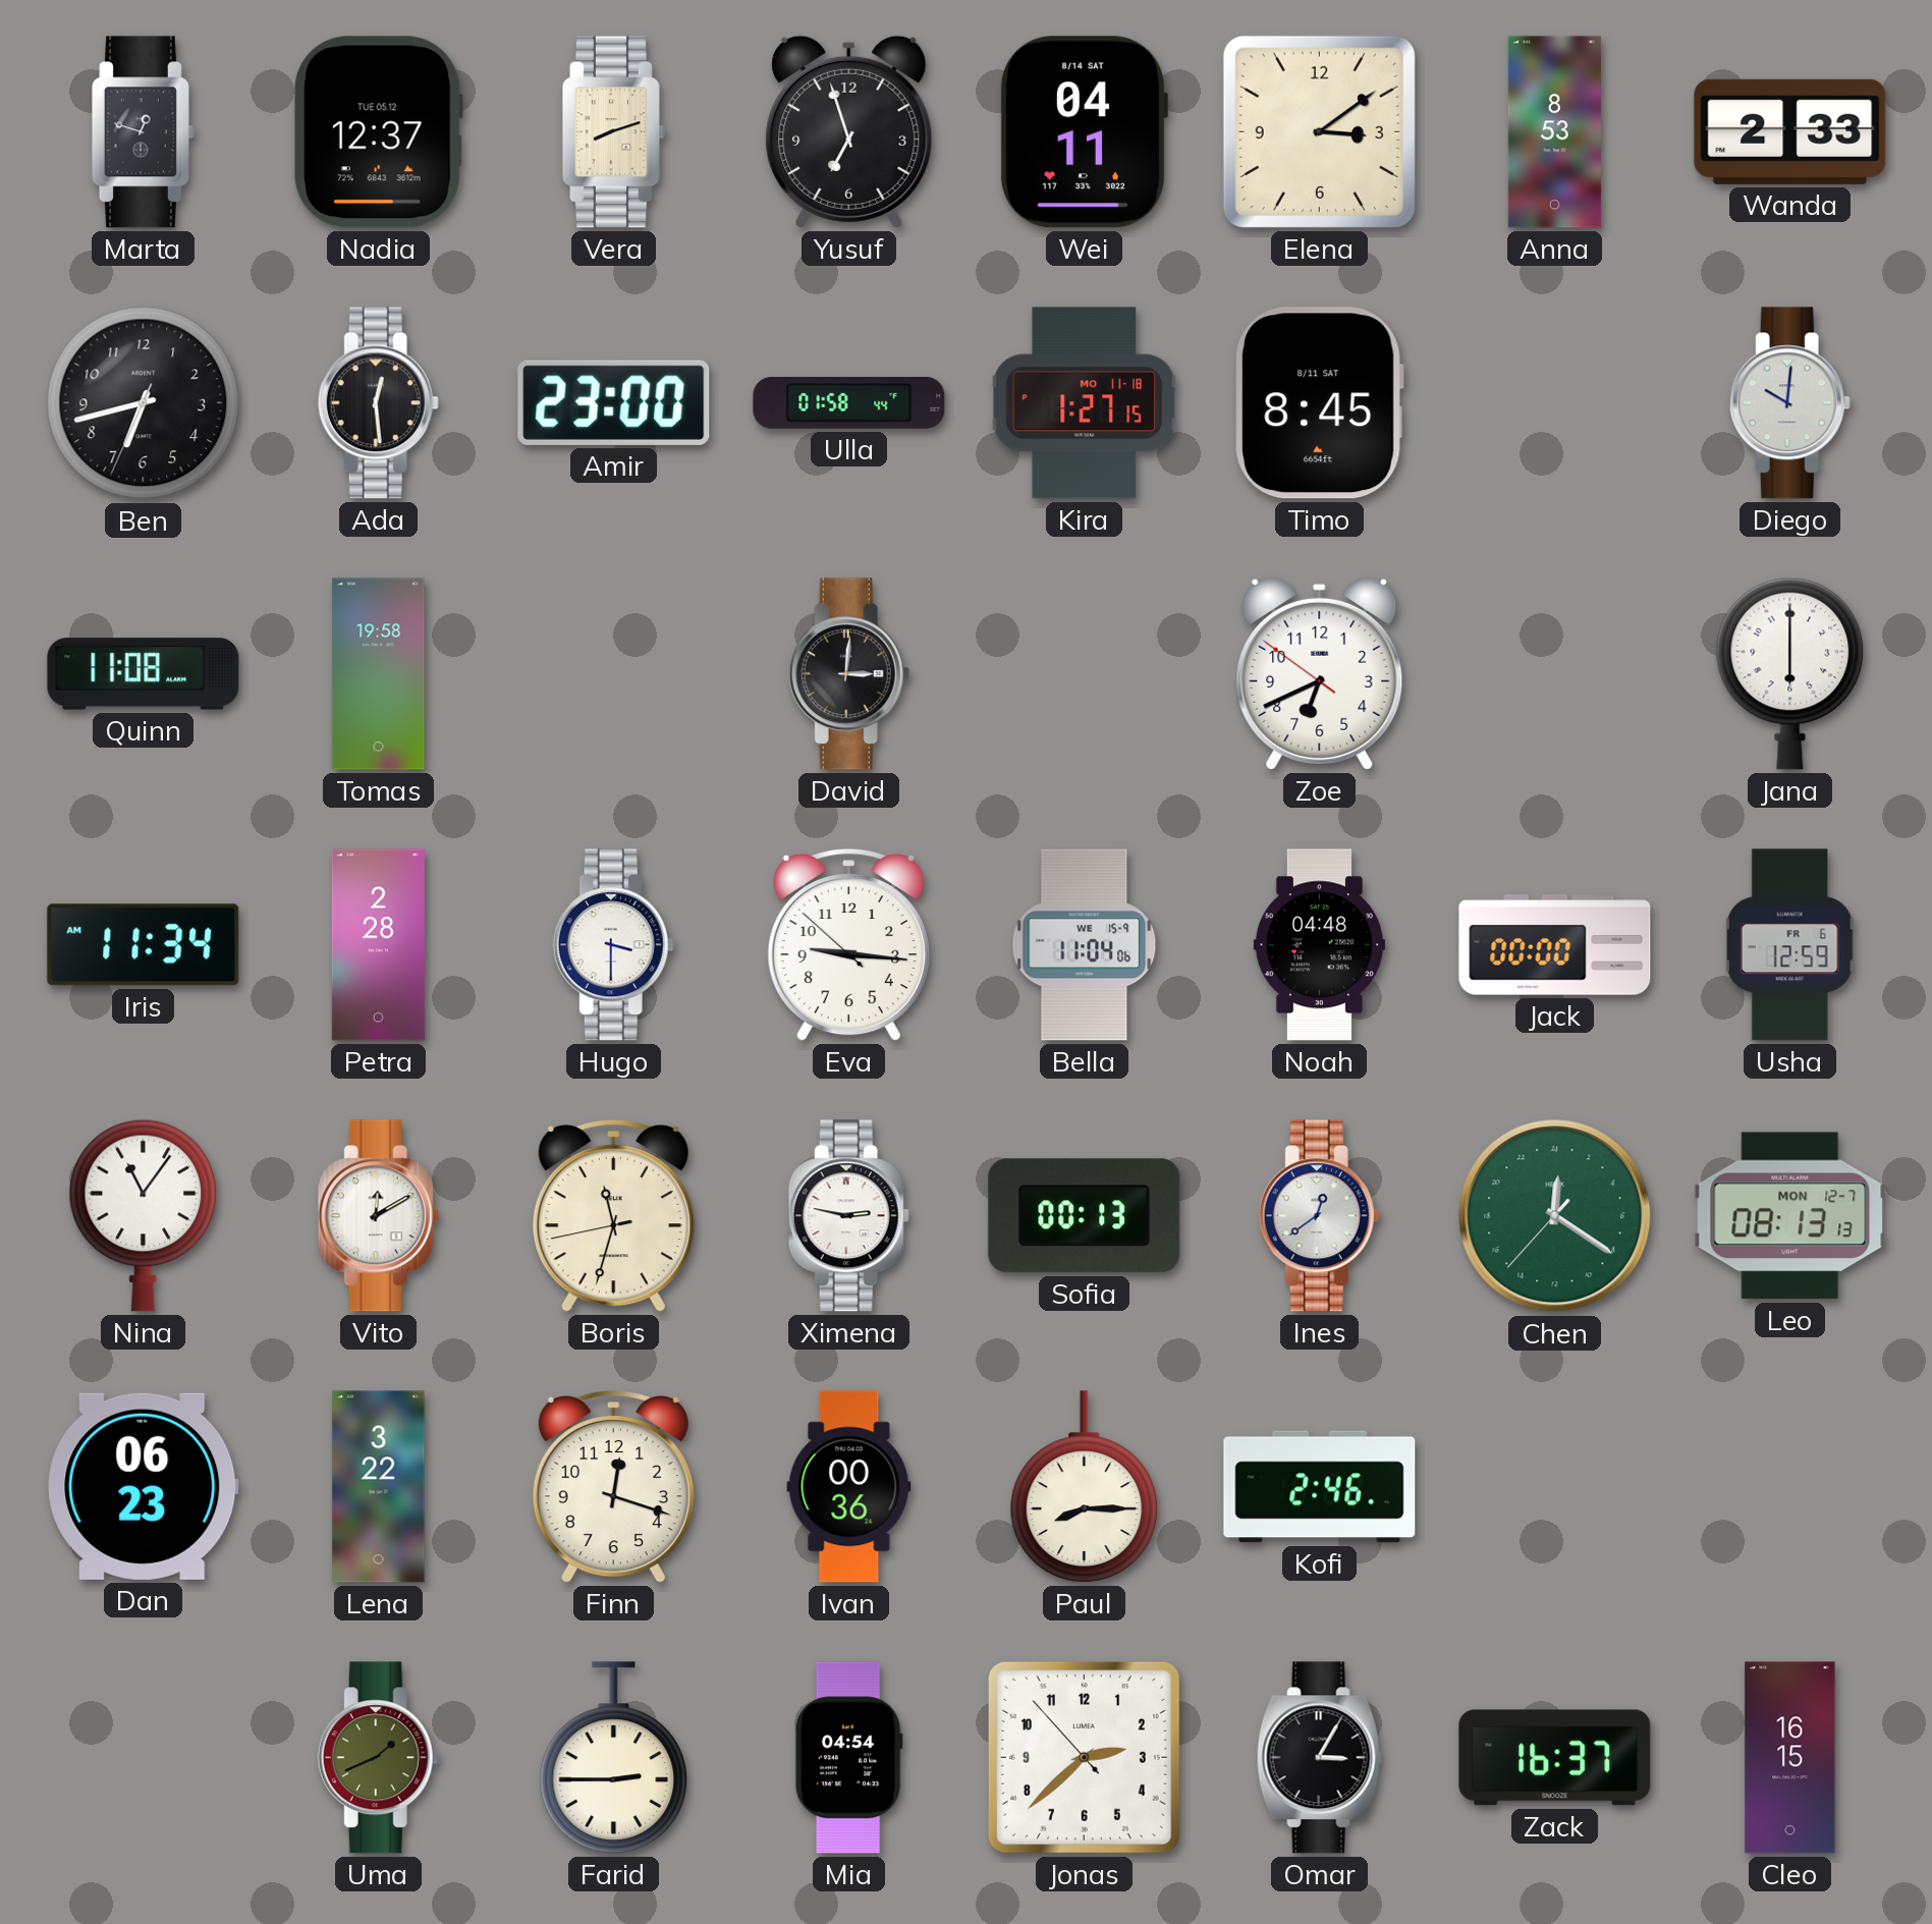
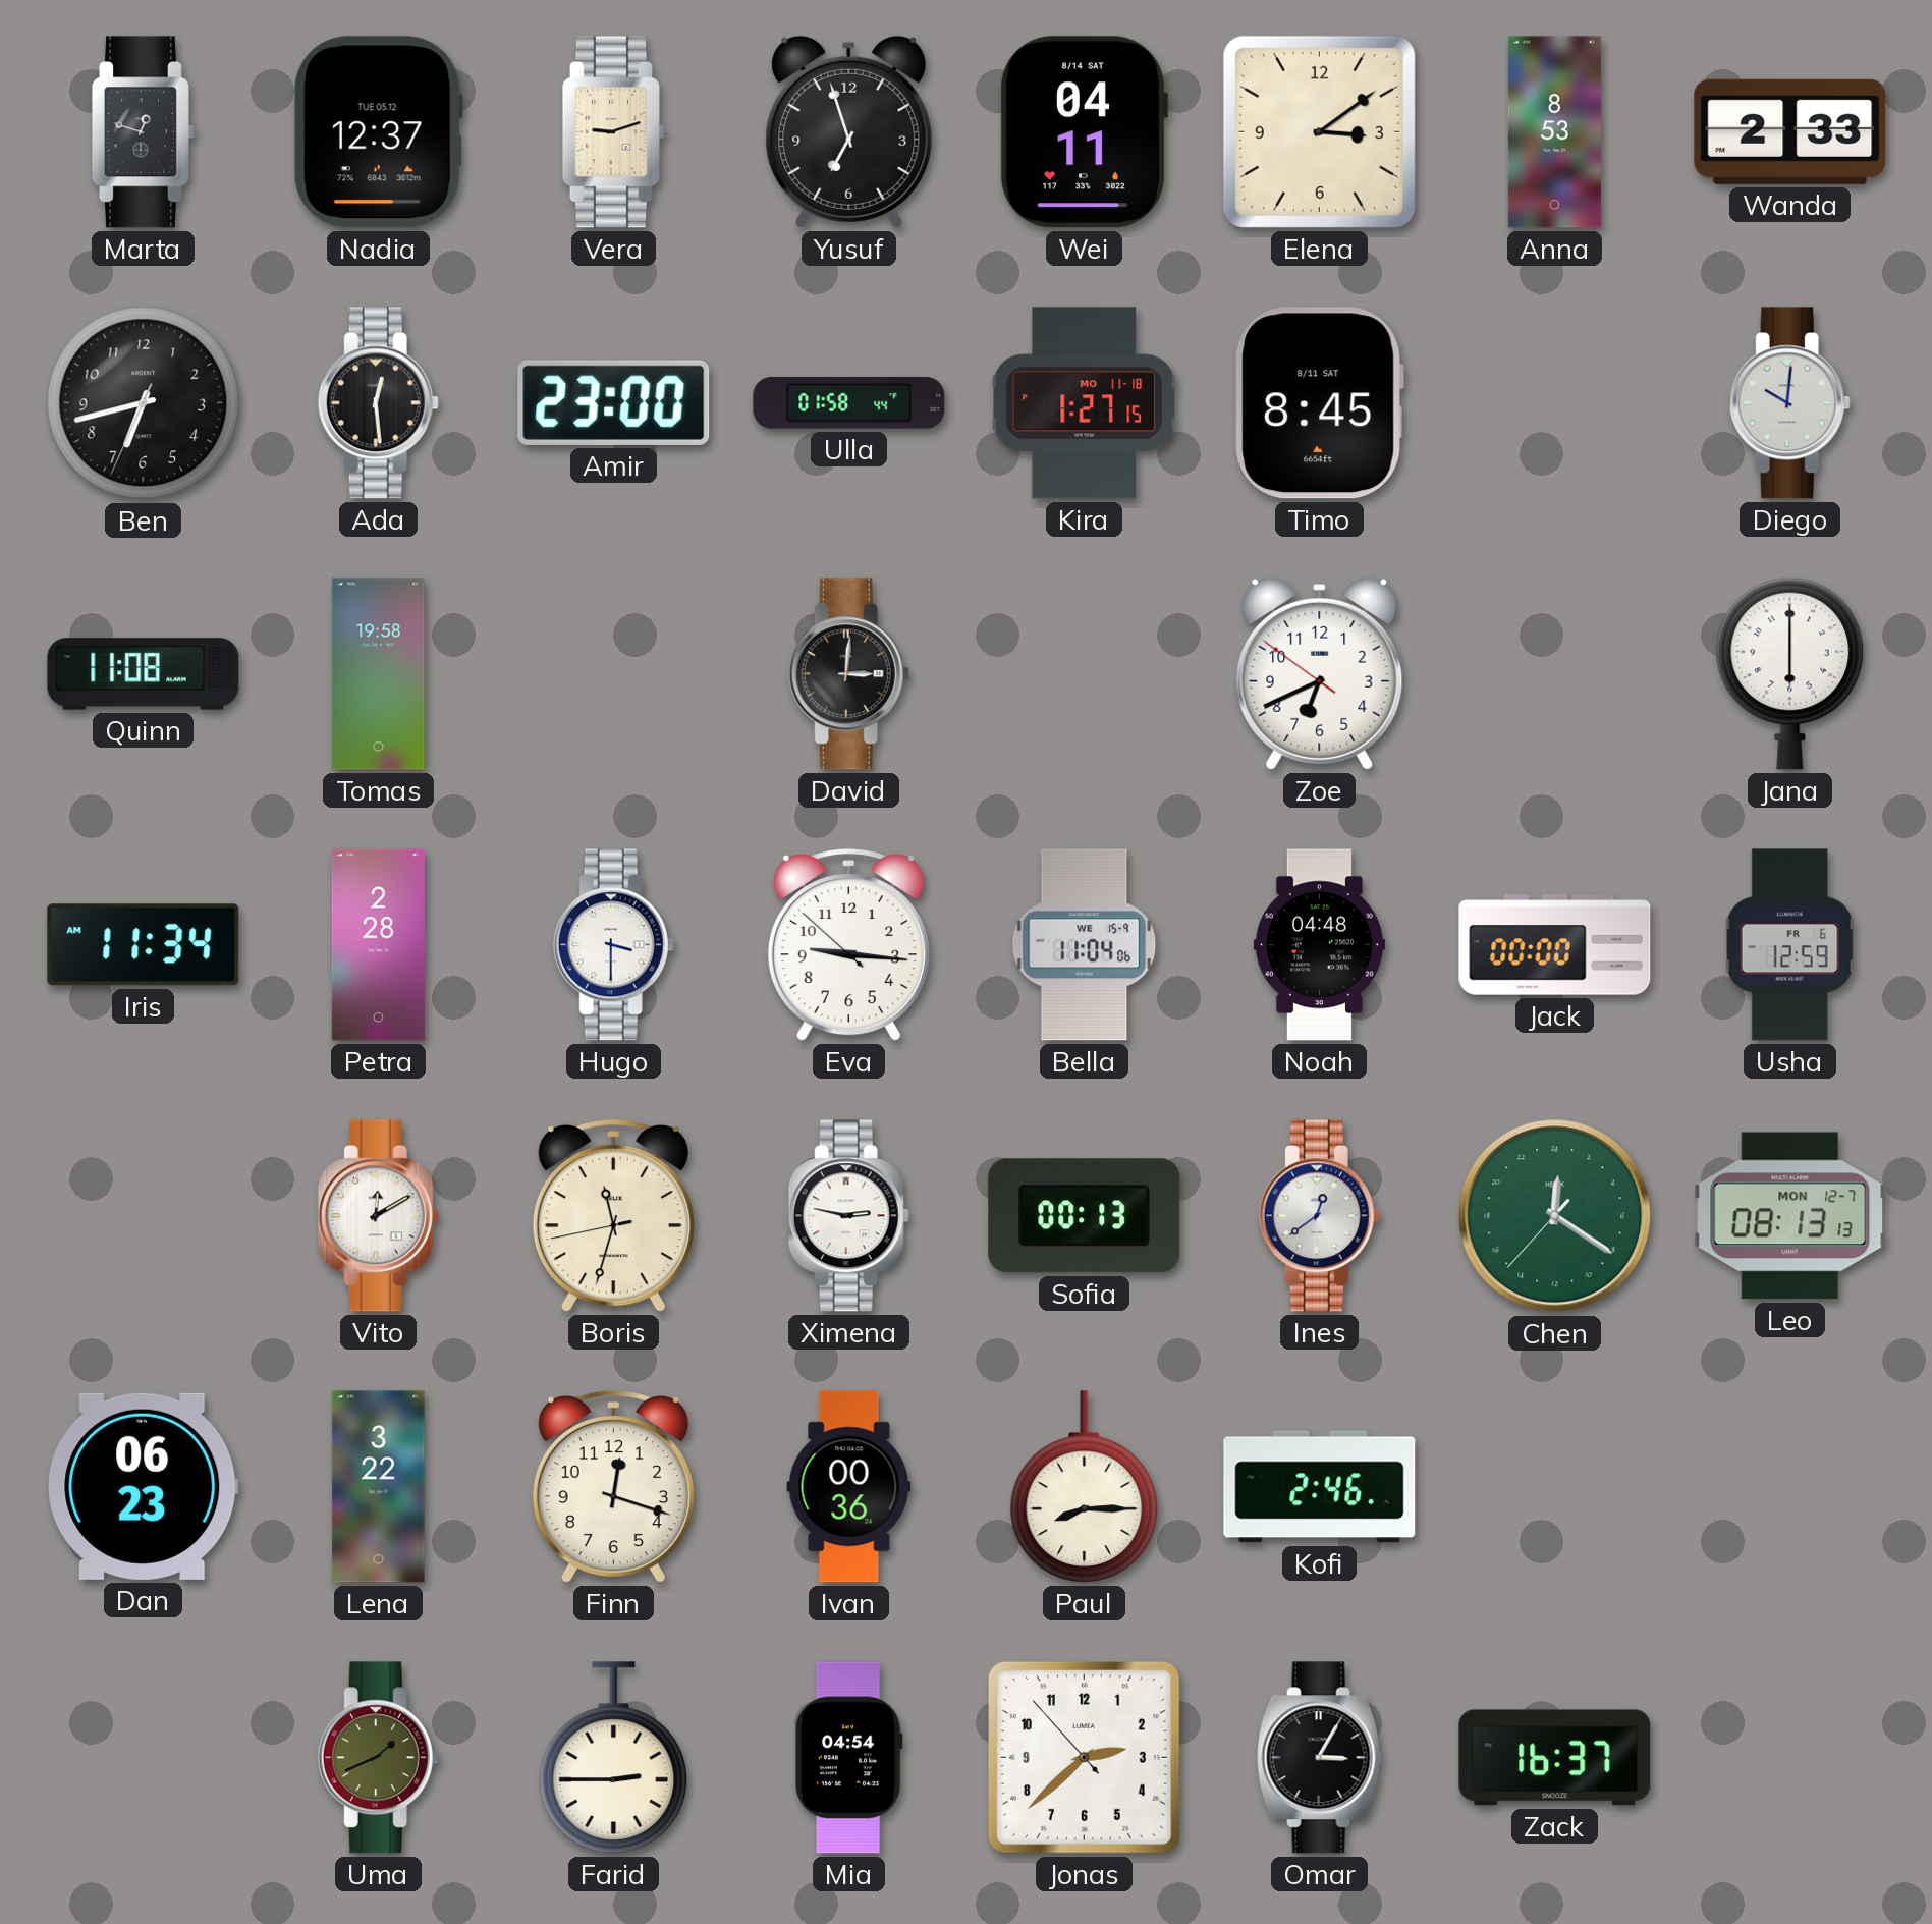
Vera: 8:12 -> 9:12
Nina: 11:06 -> none
Cleo: 16:15 -> none
